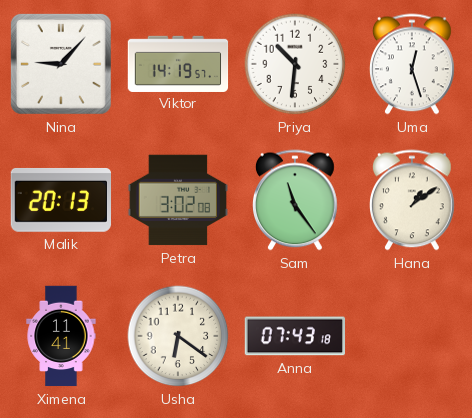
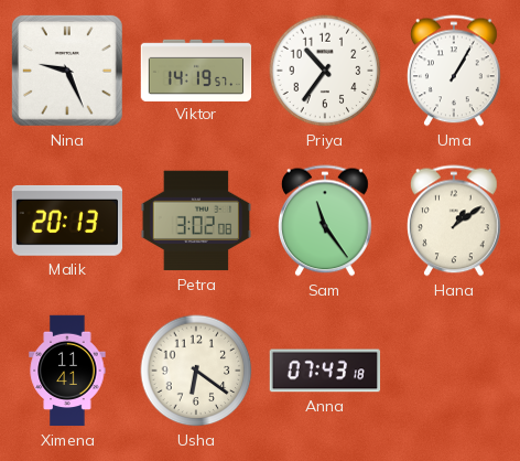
Nina: 9:07 -> 9:26
Priya: 10:31 -> 10:36
Uma: 12:27 -> 1:05
